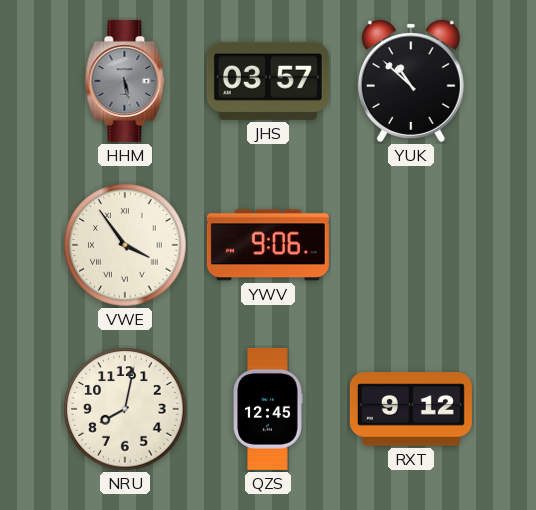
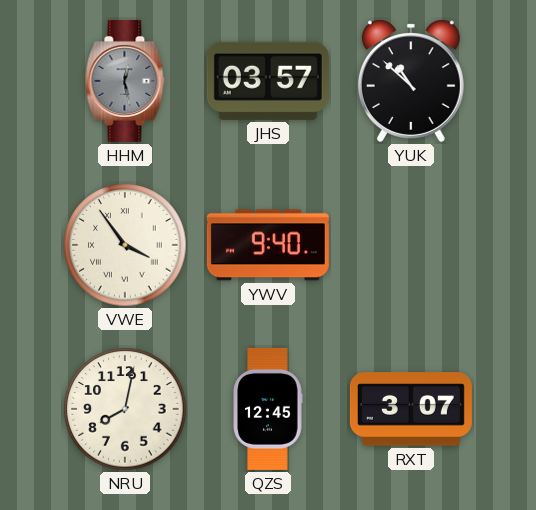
HHM: 5:28 -> 12:28
YWV: 9:06 -> 9:40
RXT: 9:12 -> 3:07
